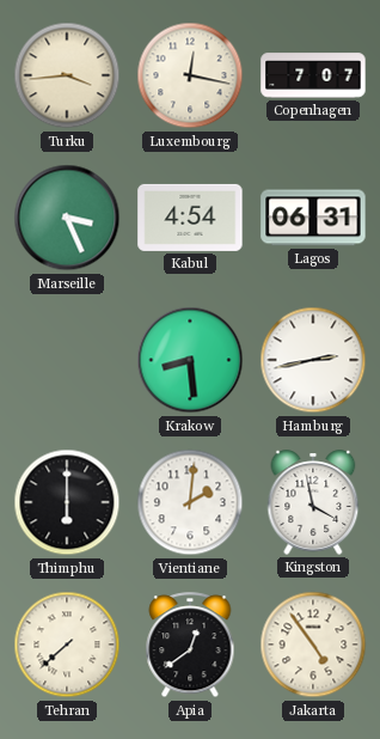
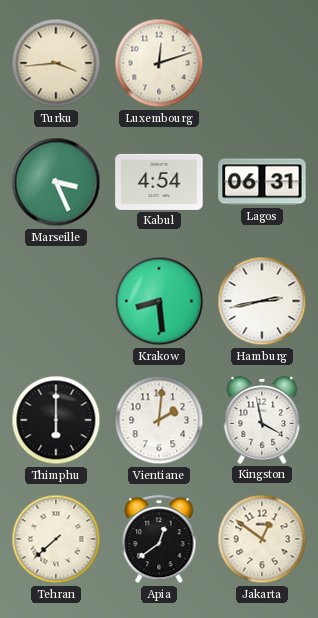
Luxembourg: 12:17 -> 12:12
Copenhagen: 7:07 -> none
Jakarta: 4:54 -> 12:51
